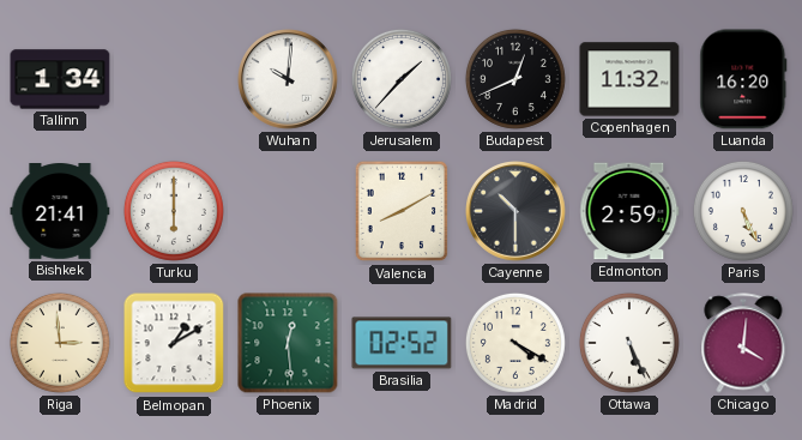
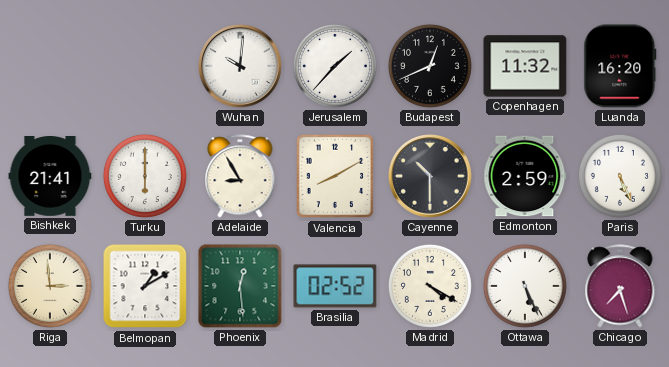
Tallinn: 1:34 -> none
Adelaide: none -> 8:55
Chicago: 4:01 -> 7:27
